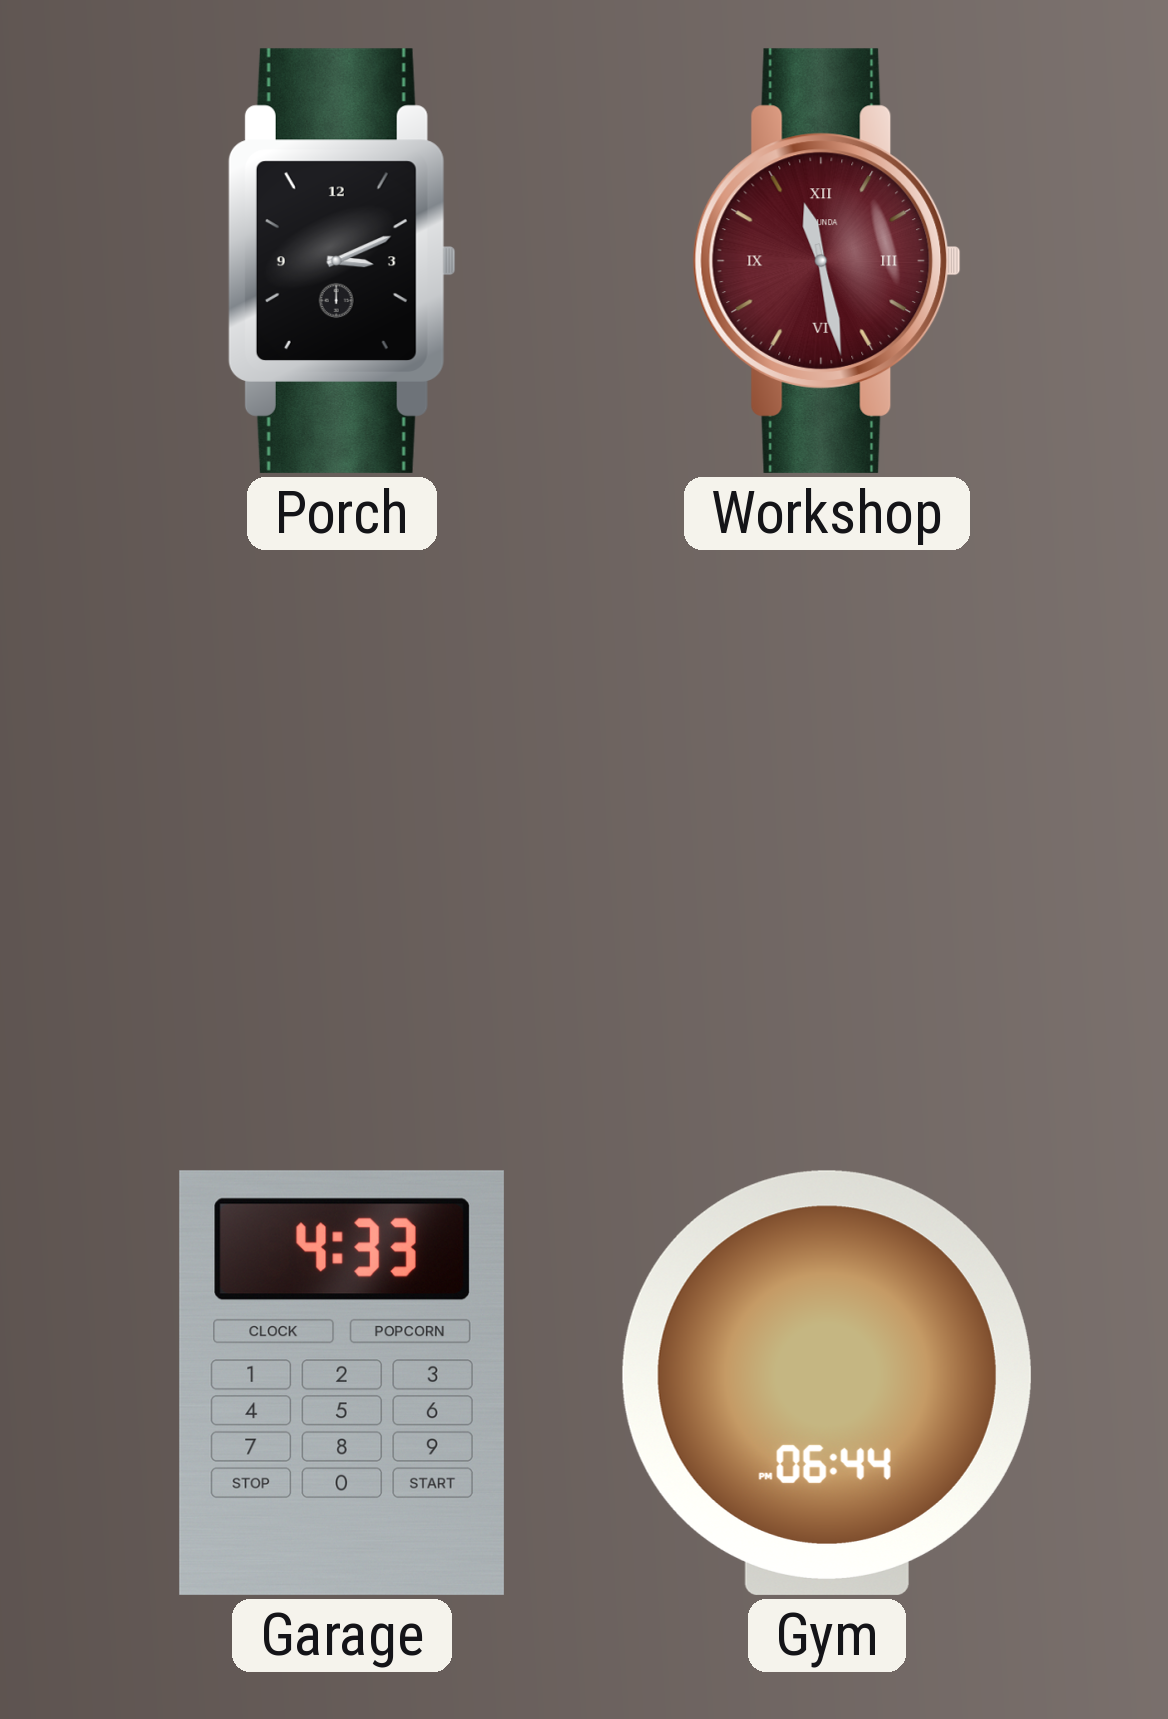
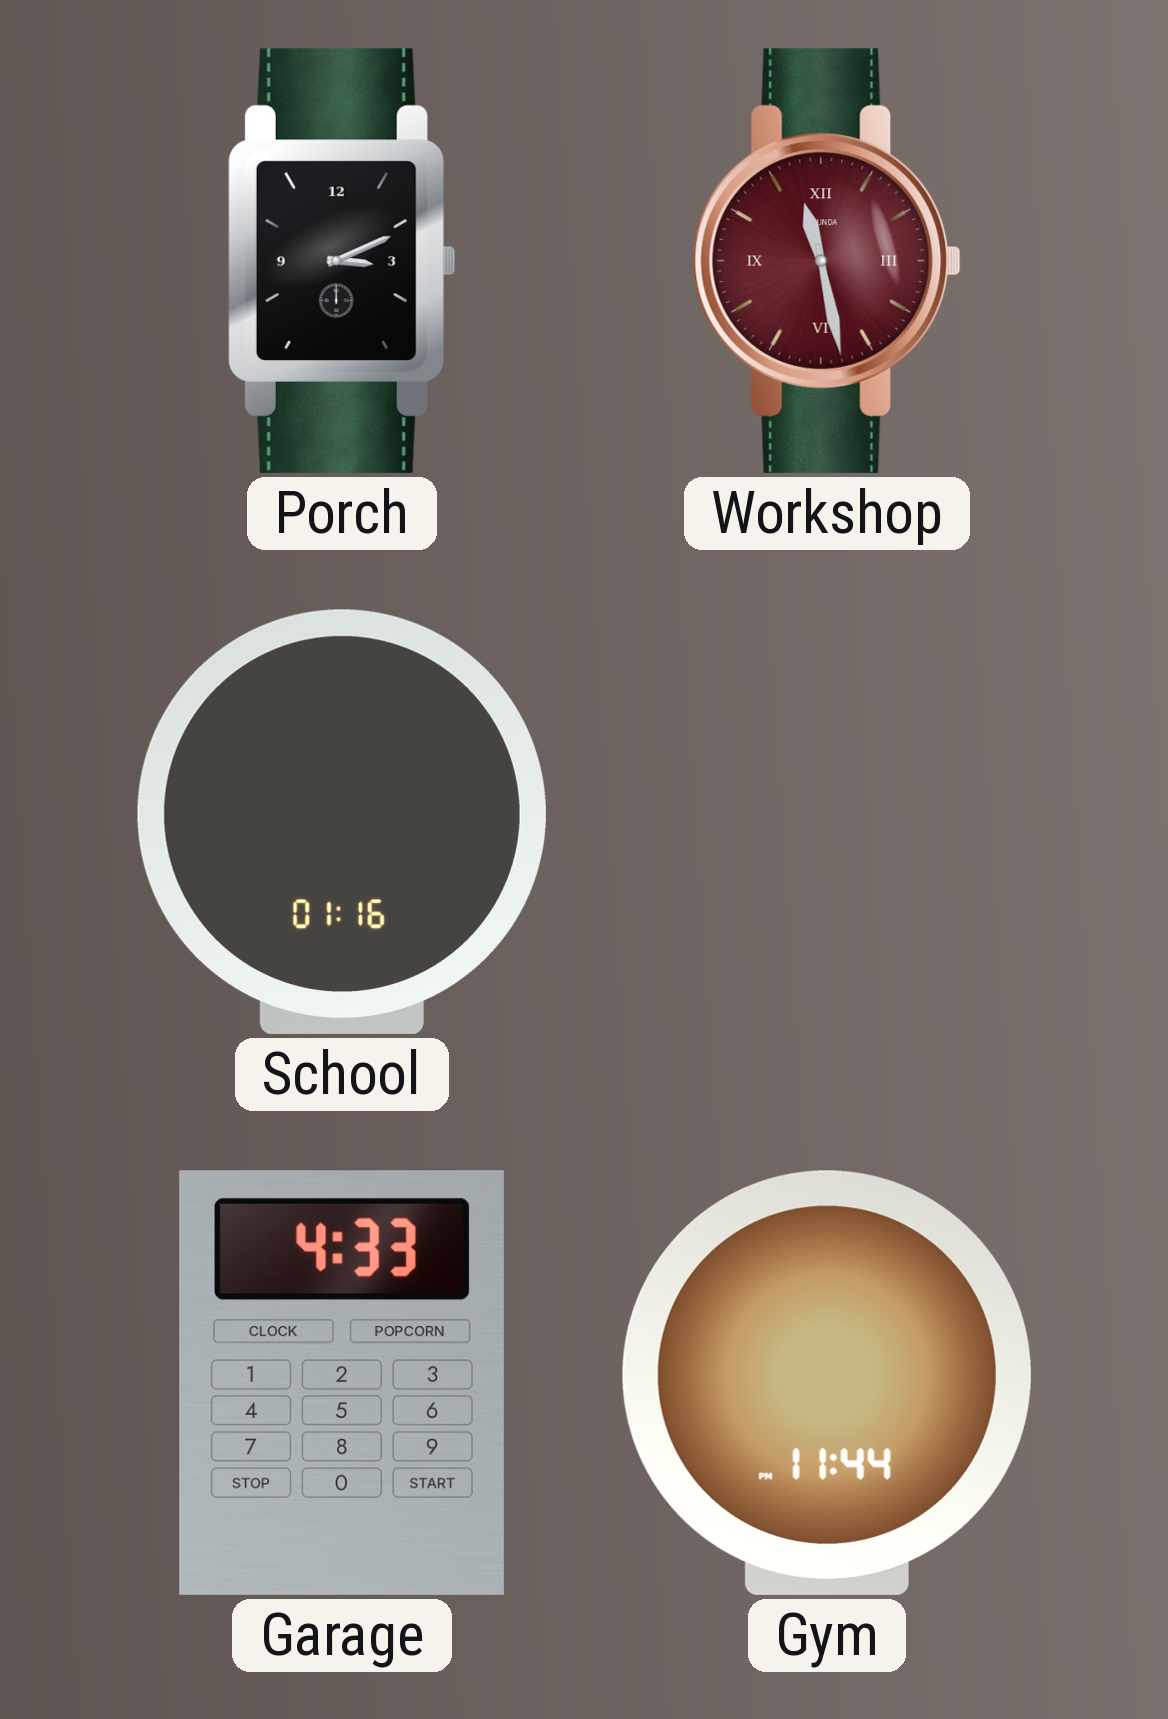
School: none -> 01:16
Gym: 06:44 -> 11:44
